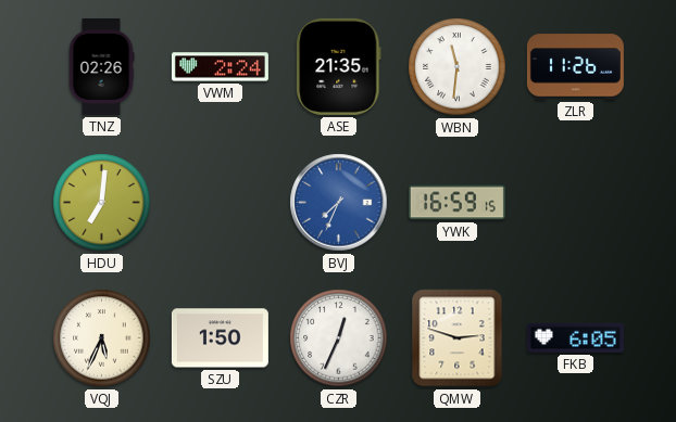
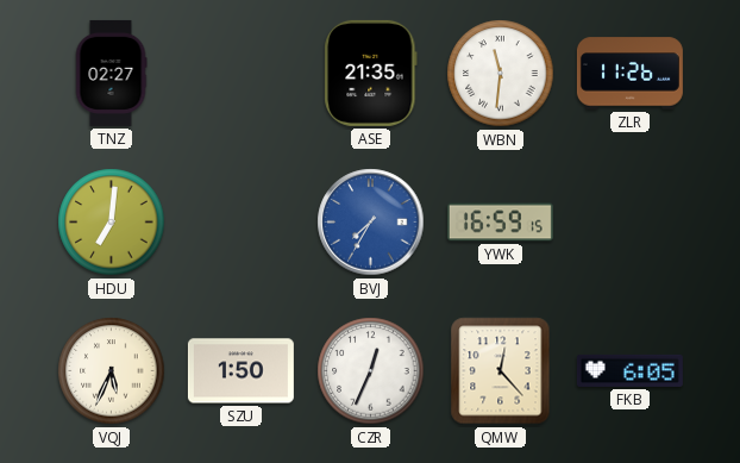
TNZ: 02:26 -> 02:27
VWM: 2:24 -> none
BVJ: 7:34 -> 7:35
QMW: 2:48 -> 12:23
